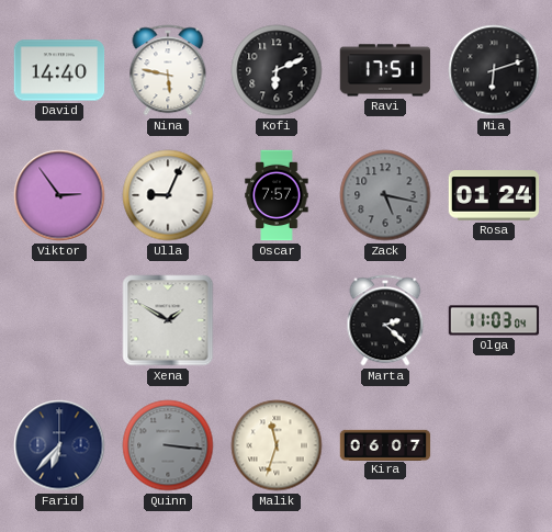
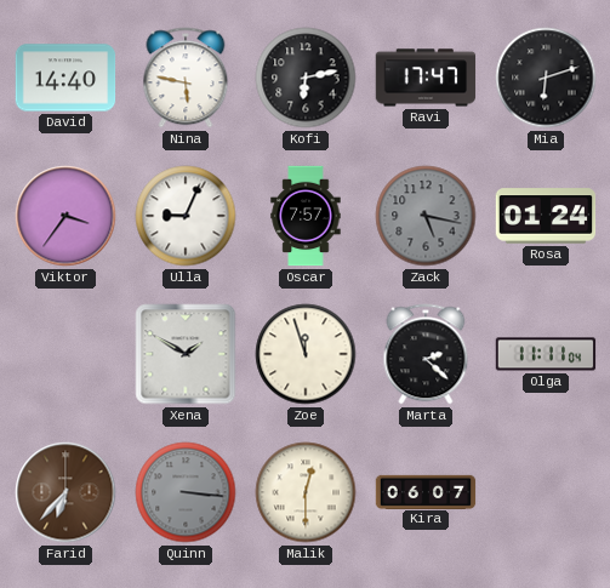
Kofi: 6:11 -> 6:13
Ravi: 17:51 -> 17:47
Viktor: 2:54 -> 3:36
Zoe: none -> 11:57
Olga: 11:03 -> 11:11
Farid dial: navy -> brown
Malik: 11:33 -> 12:30
